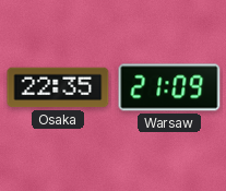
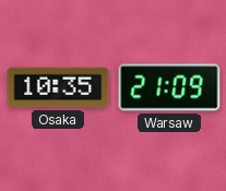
Osaka: 22:35 -> 10:35
